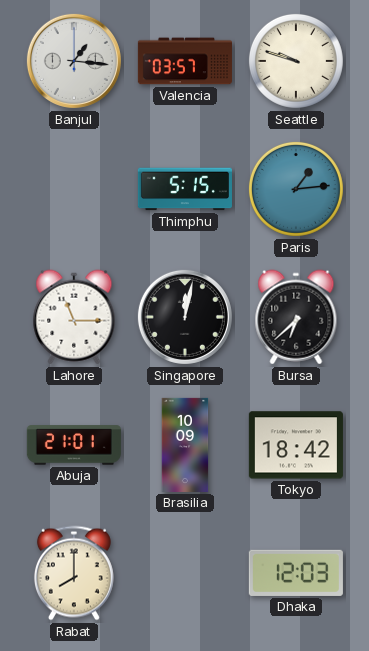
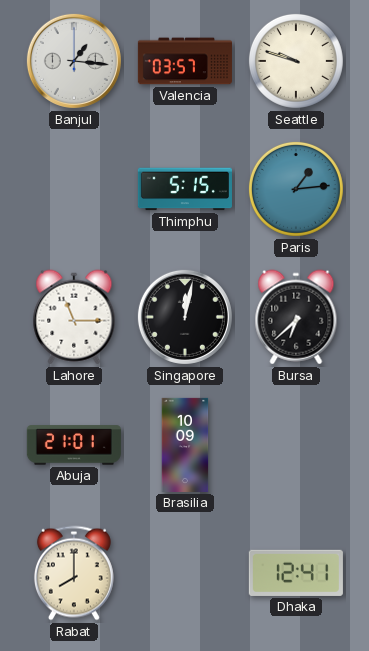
Tokyo: 18:42 -> none
Dhaka: 12:03 -> 12:41
